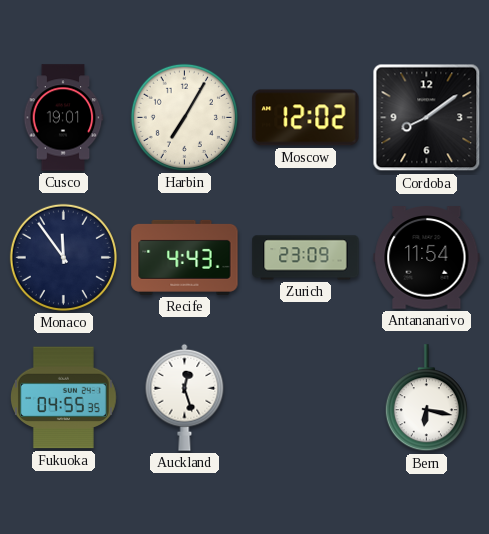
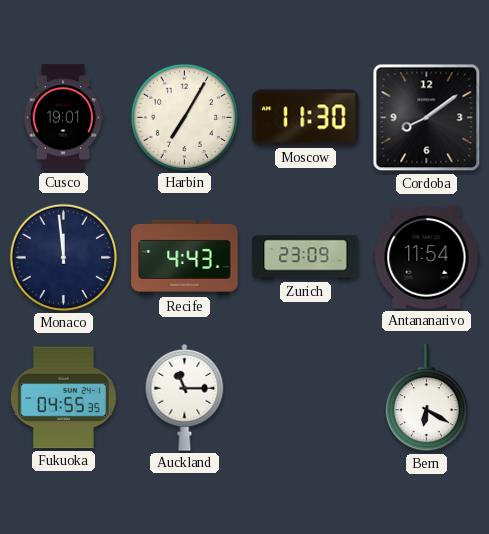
Moscow: 12:02 -> 11:30
Monaco: 11:54 -> 11:59
Auckland: 12:27 -> 11:15
Bern: 6:17 -> 6:20
